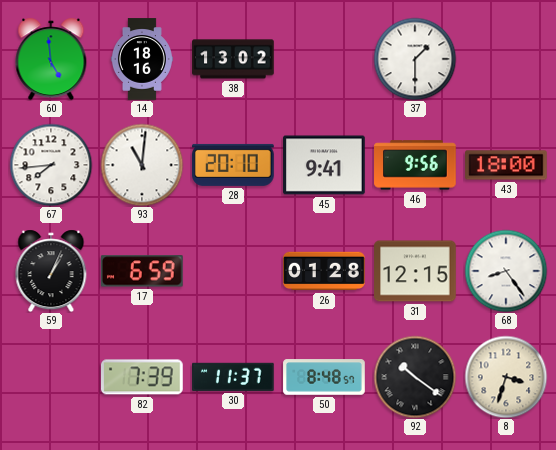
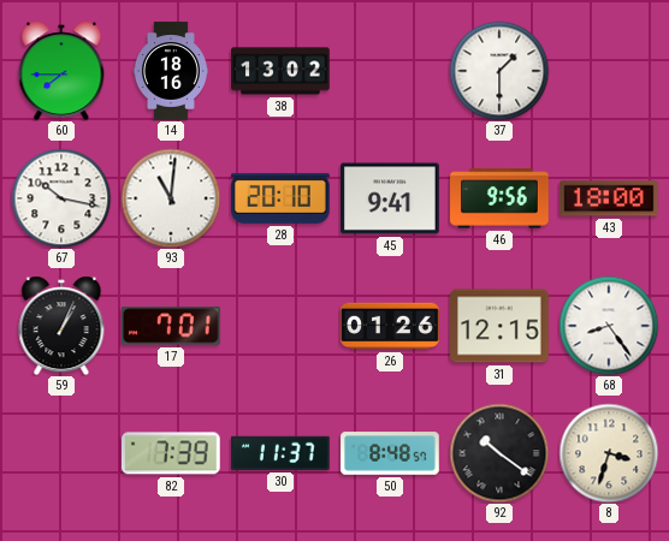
60: 4:59 -> 7:45
67: 7:44 -> 10:17
17: 6:59 -> 7:01
26: 01:28 -> 01:26
